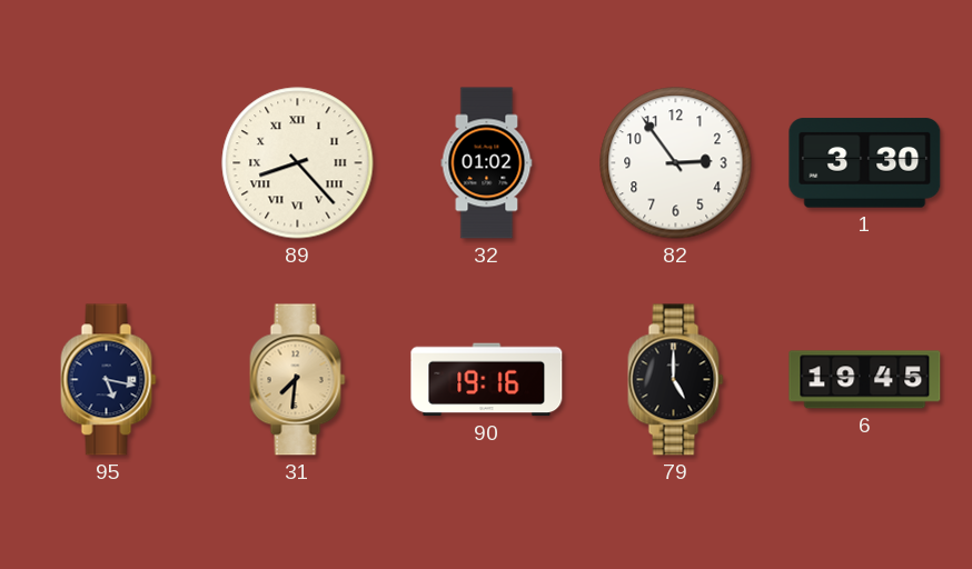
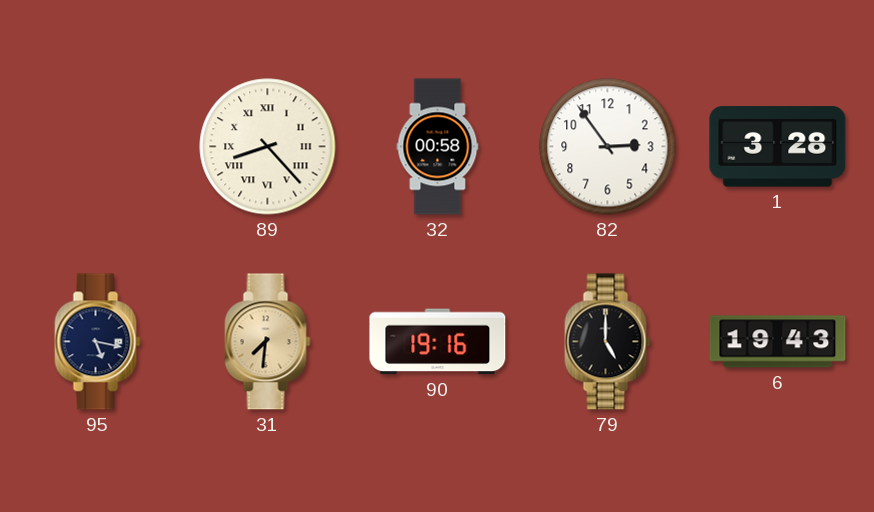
32: 01:02 -> 00:58
1: 3:30 -> 3:28
6: 19:45 -> 19:43
